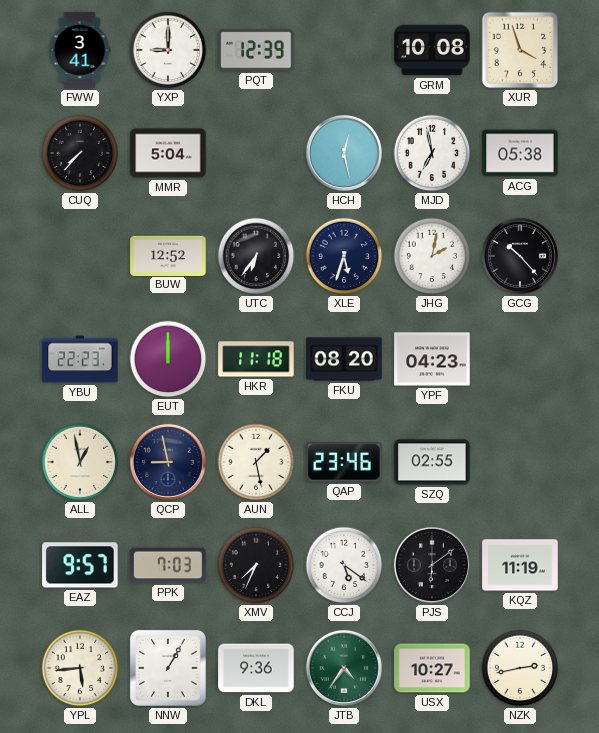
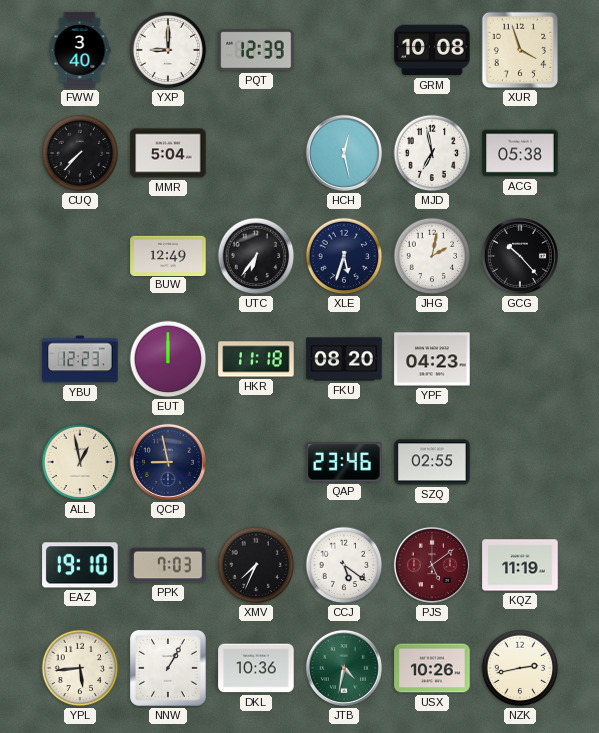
FWW: 3:41 -> 3:40
BUW: 12:52 -> 12:49
YBU: 22:23 -> 12:23
AUN: 1:28 -> none
EAZ: 9:57 -> 19:10
PJS: 6:09 -> 5:09
PJS dial: black -> burgundy
DKL: 9:36 -> 10:36
JTB: 4:36 -> 4:32
USX: 10:27 -> 10:26
